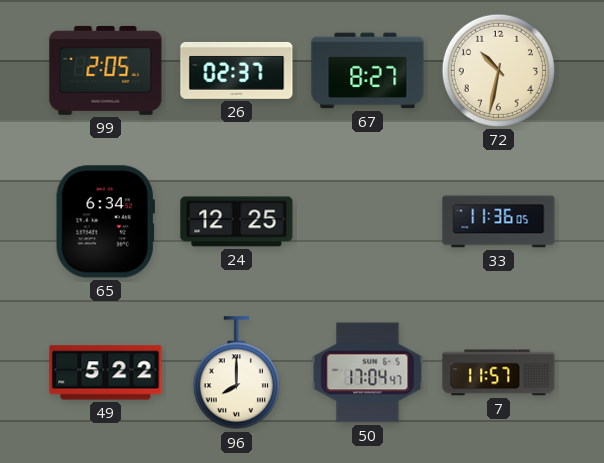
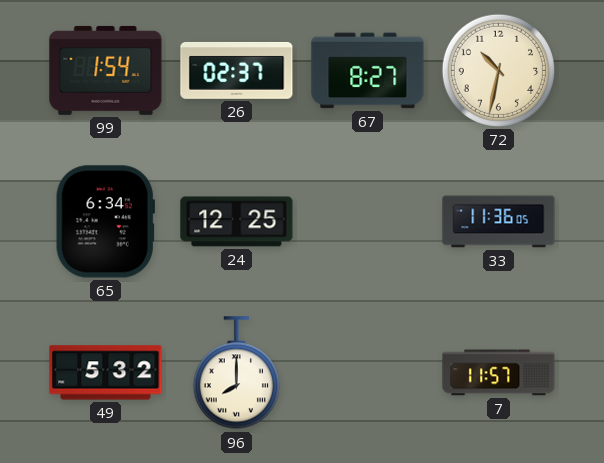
99: 2:05 -> 1:54
49: 5:22 -> 5:32
50: 17:04 -> none
